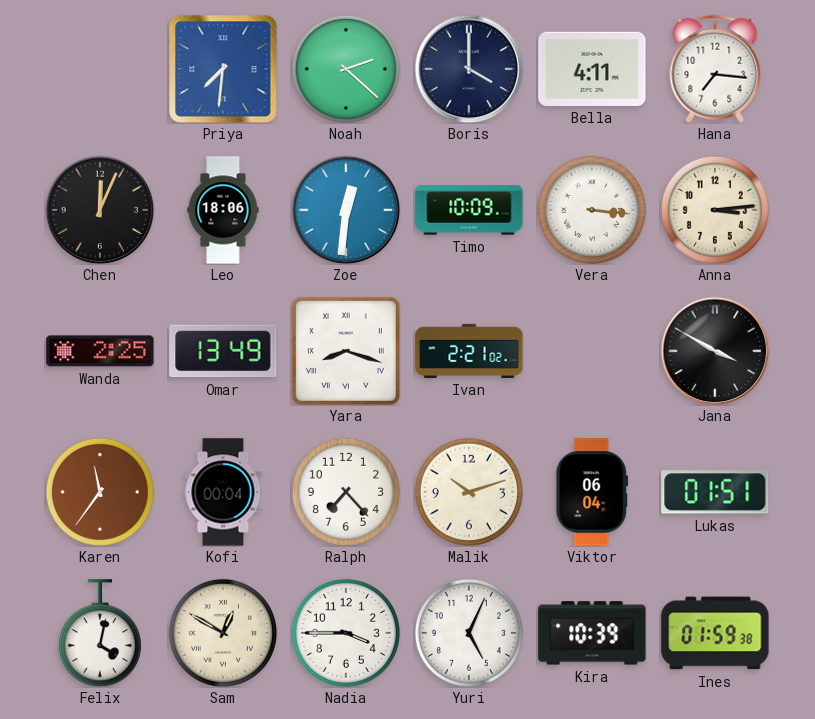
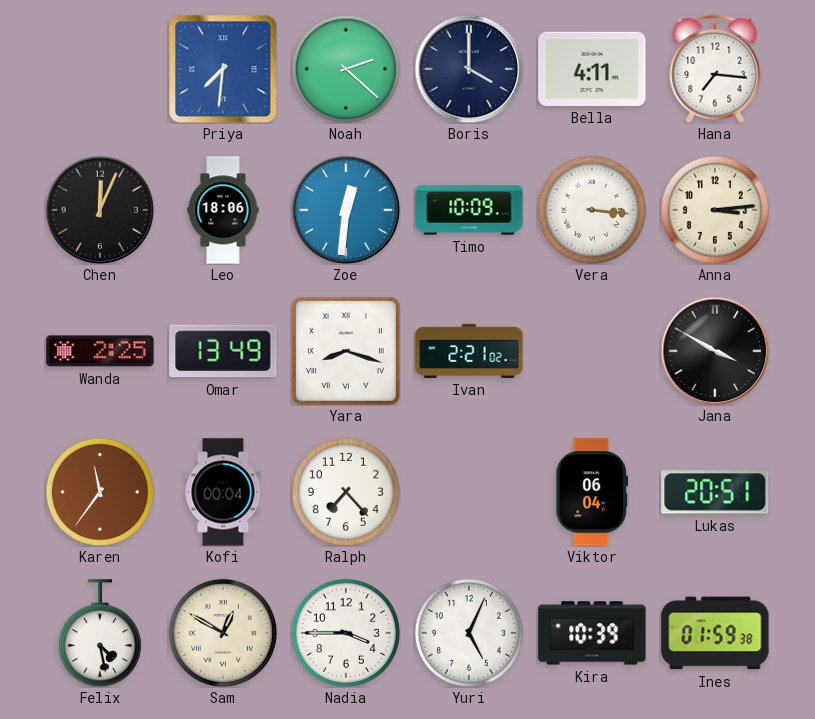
Malik: 10:12 -> none
Lukas: 01:51 -> 20:51
Felix: 4:02 -> 4:28
